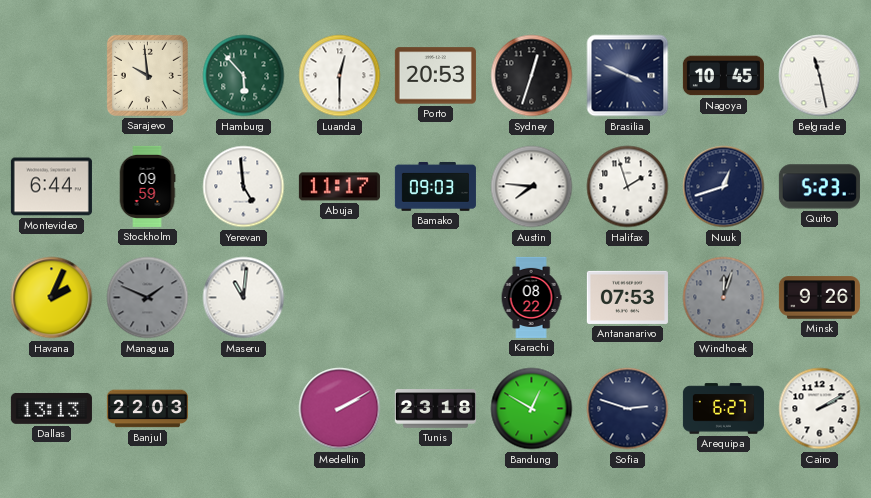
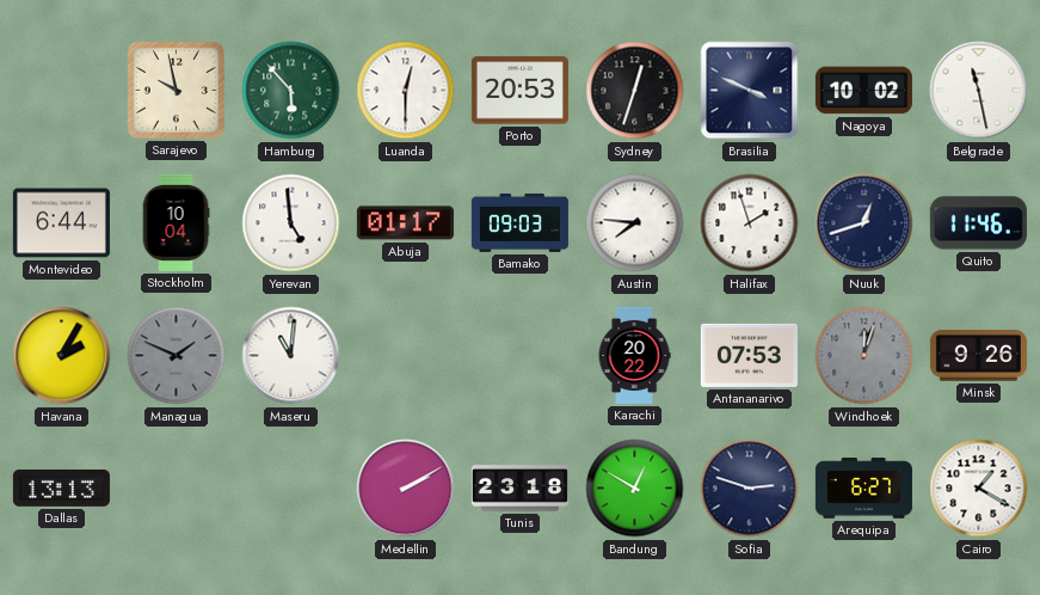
Sarajevo: 9:59 -> 9:58
Nagoya: 10:45 -> 10:02
Stockholm: 09:59 -> 10:04
Abuja: 11:17 -> 01:17
Quito: 5:23 -> 11:46
Havana: 2:04 -> 2:05
Karachi: 08:22 -> 20:22
Banjul: 22:03 -> none
Cairo: 2:10 -> 1:20
